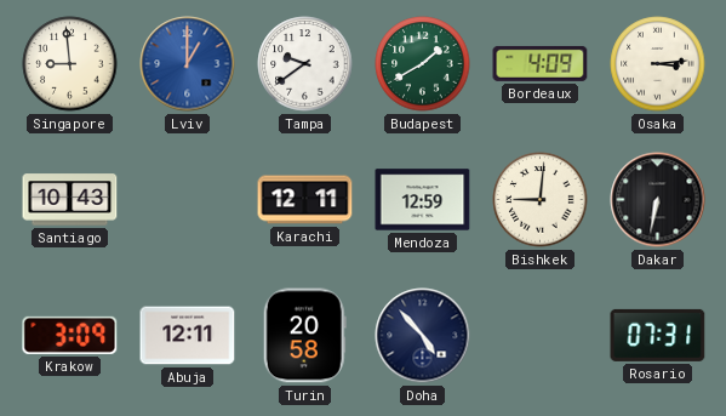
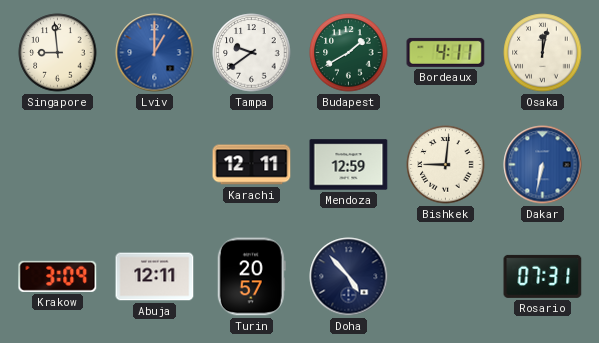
Bordeaux: 4:09 -> 4:11
Osaka: 3:14 -> 12:02
Santiago: 10:43 -> none
Dakar dial: black -> blue
Turin: 20:58 -> 20:57
